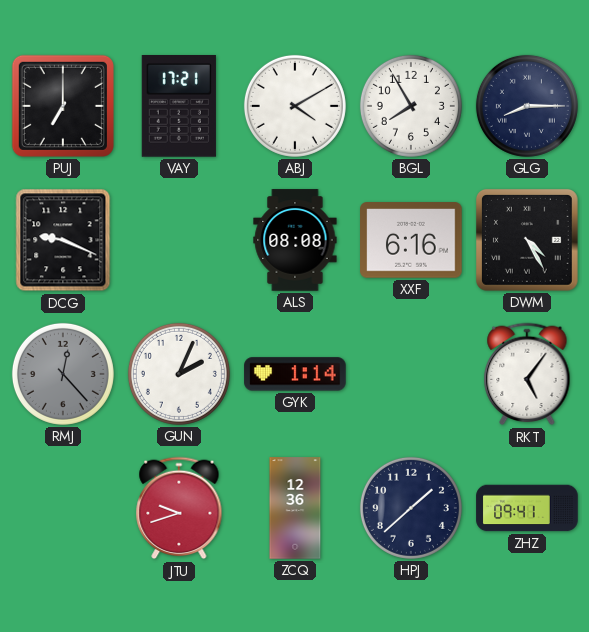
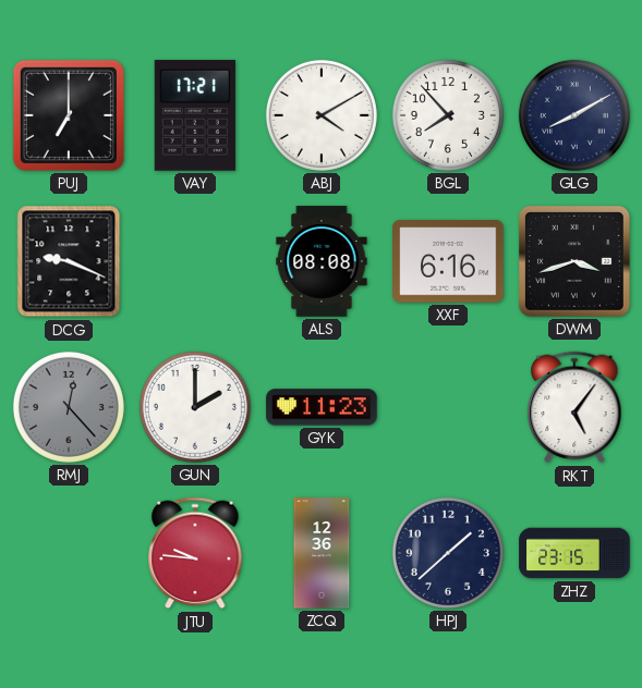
BGL: 7:55 -> 7:53
GLG: 8:15 -> 8:10
DWM: 4:25 -> 3:42
GUN: 2:04 -> 2:00
GYK: 1:14 -> 11:23
JTU: 9:42 -> 9:46
ZHZ: 09:41 -> 23:15
